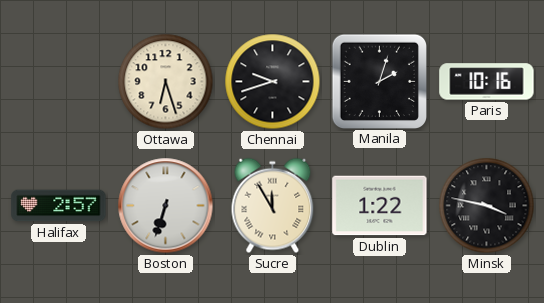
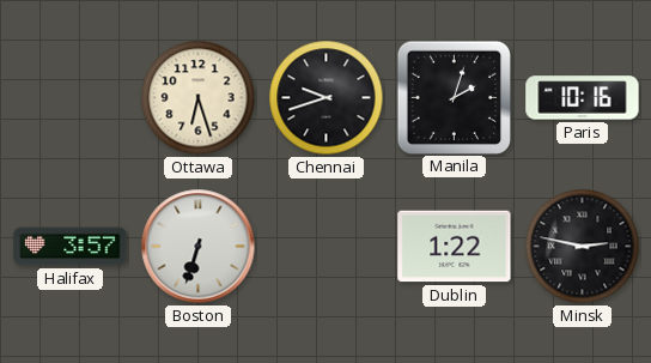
Halifax: 2:57 -> 3:57
Sucre: 11:55 -> none
Minsk: 3:47 -> 2:47
